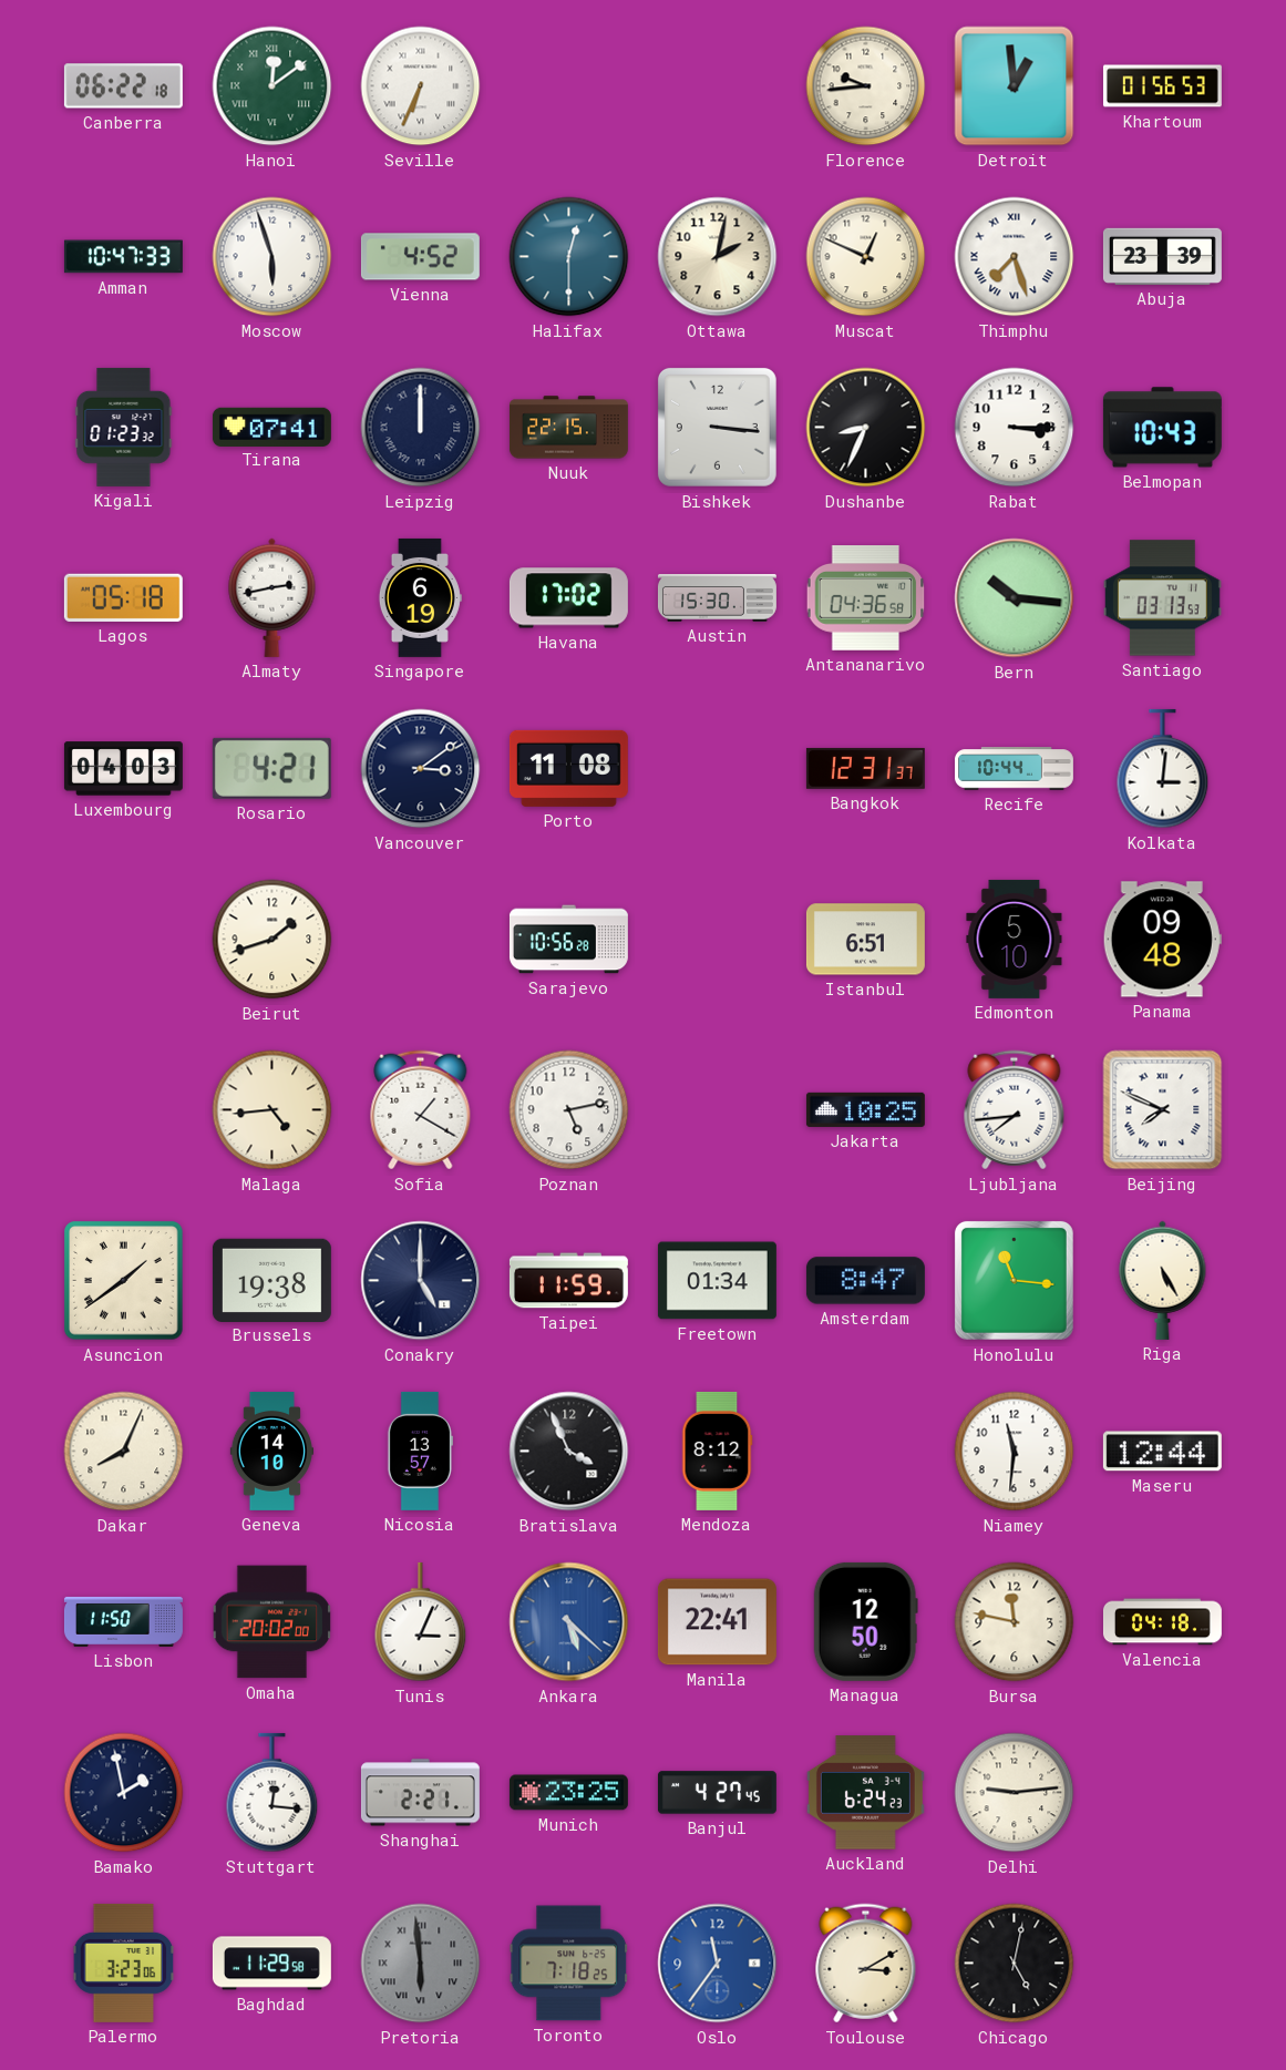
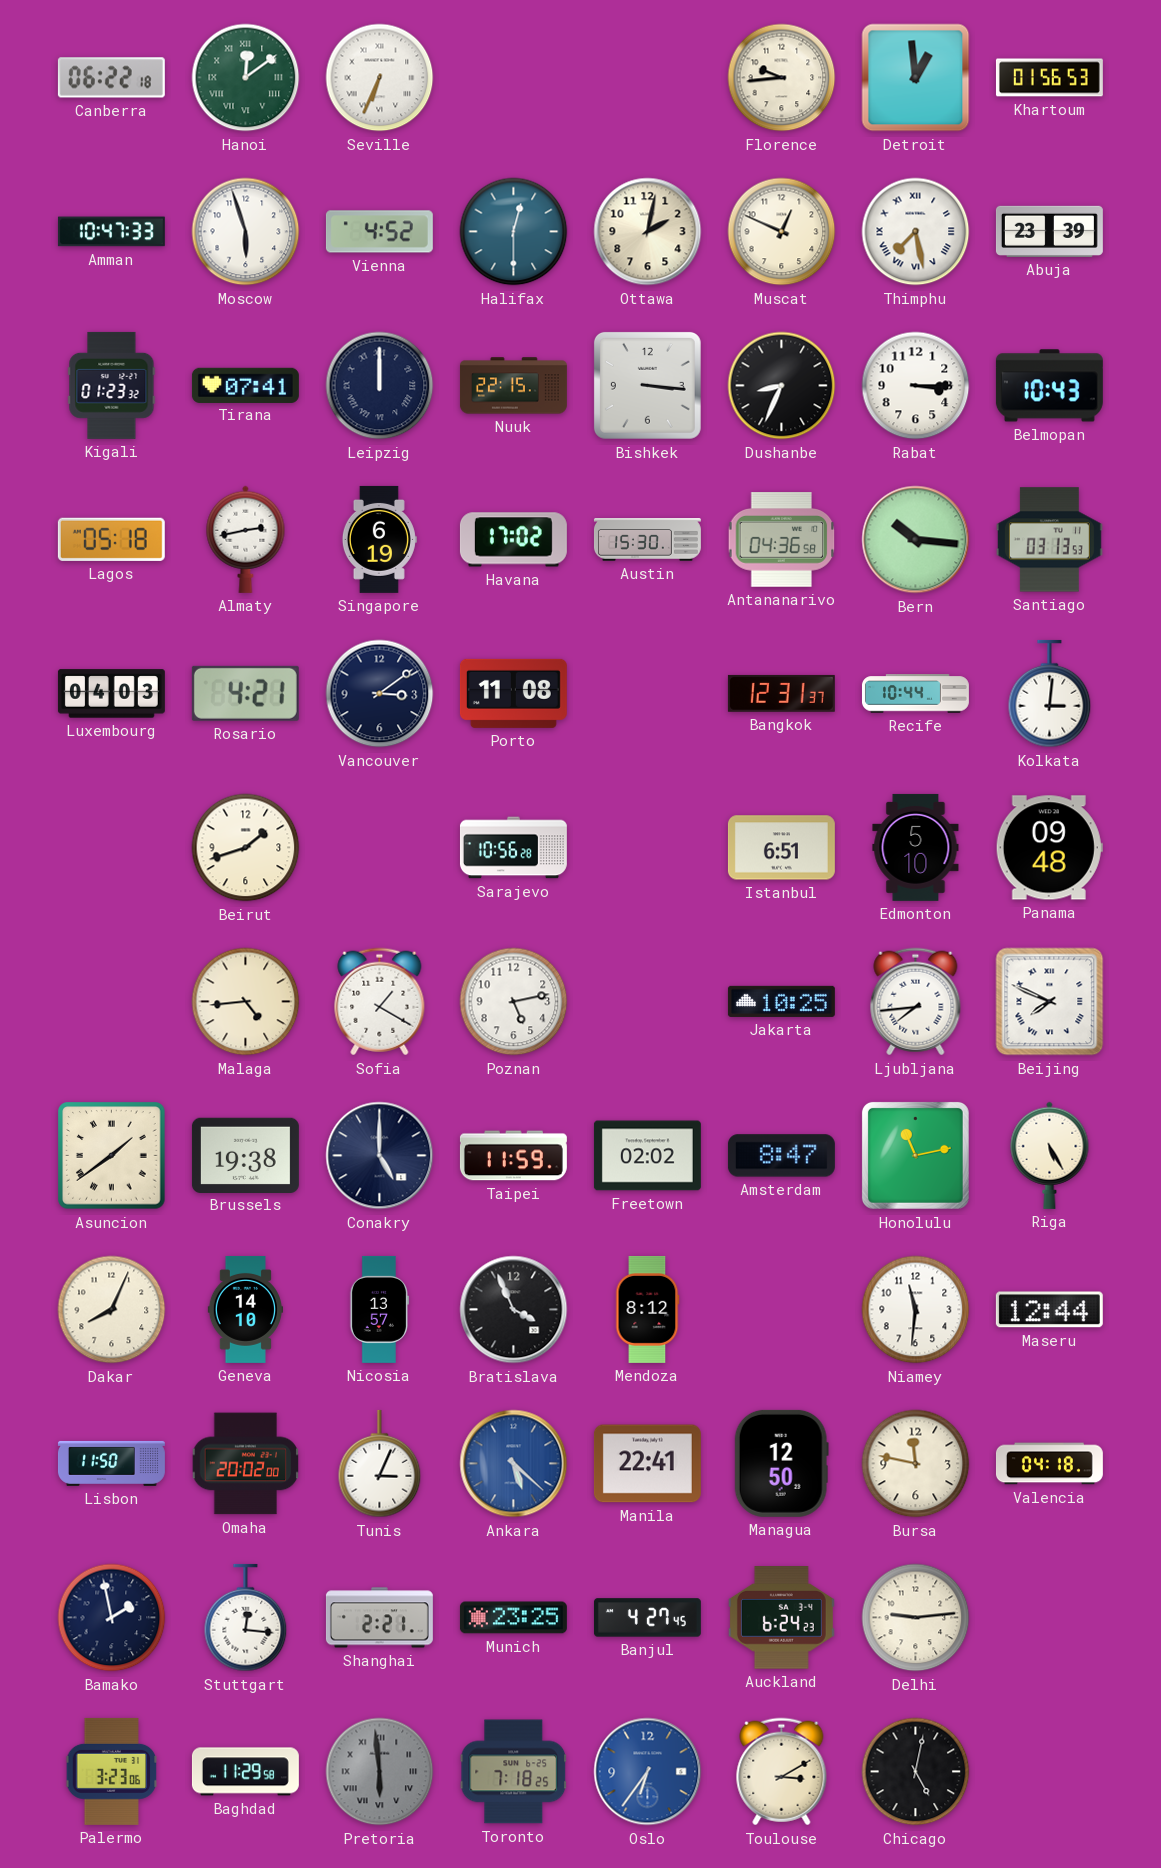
Thimphu: 7:27 -> 7:28
Freetown: 01:34 -> 02:02
Honolulu: 11:16 -> 11:13
Oslo: 11:36 -> 6:36
